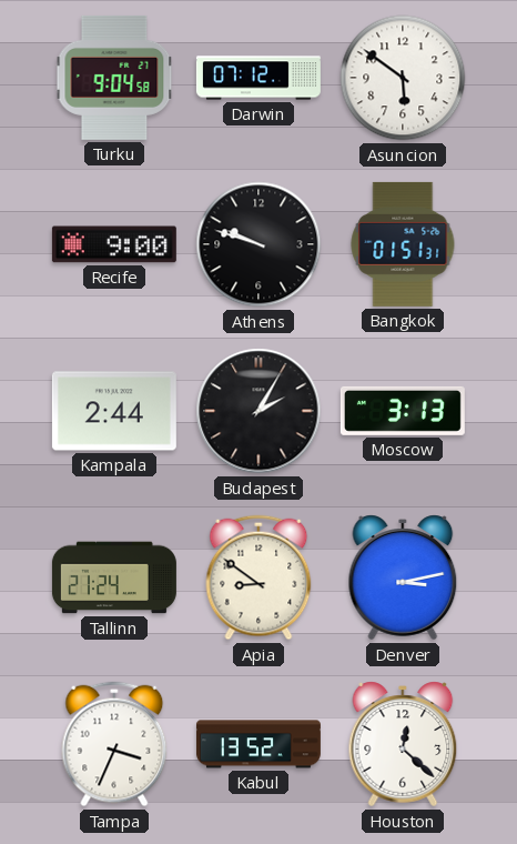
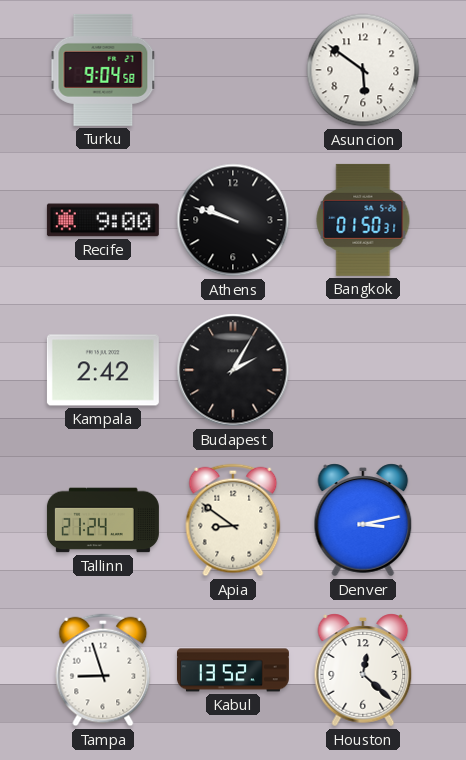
Darwin: 07:12 -> none
Bangkok: 01:51 -> 01:50
Kampala: 2:44 -> 2:42
Moscow: 3:13 -> none
Tampa: 3:34 -> 8:57
